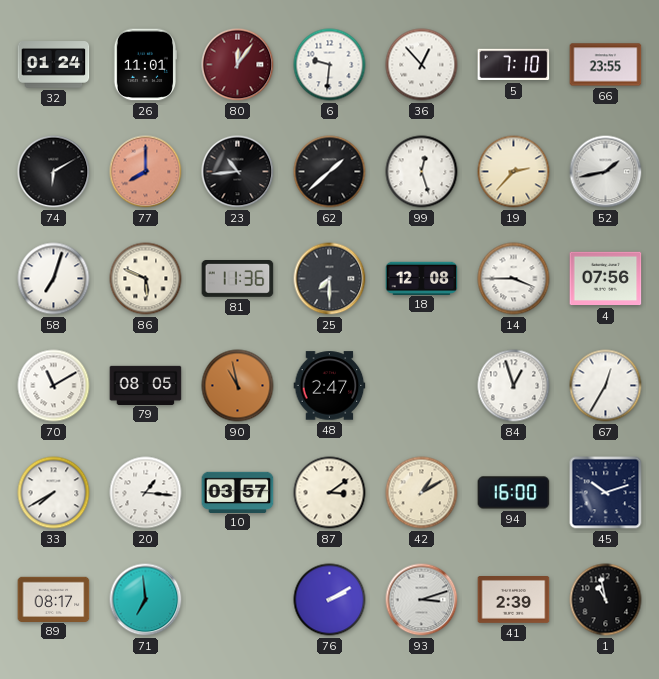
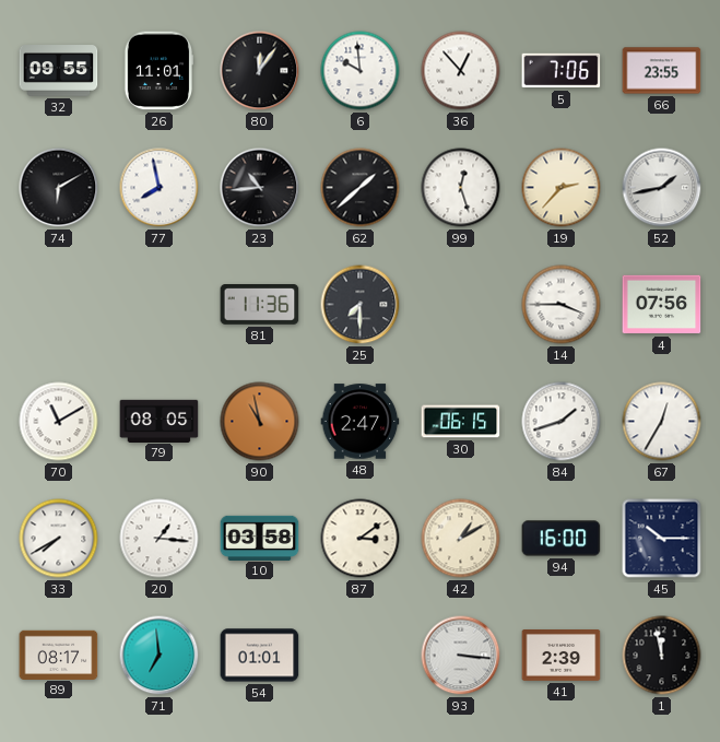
32: 01:24 -> 09:55
80 dial: burgundy -> black
6: 9:31 -> 9:59
5: 7:10 -> 7:06
77: 8:00 -> 7:58
77 dial: salmon -> white
58: 7:03 -> none
86: 5:49 -> none
18: 12:08 -> none
30: none -> 06:15
84: 12:57 -> 1:42
10: 03:57 -> 03:58
45: 10:12 -> 10:15
54: none -> 01:01
76: 2:10 -> none
93: 3:12 -> 3:16
1: 10:58 -> 11:58
